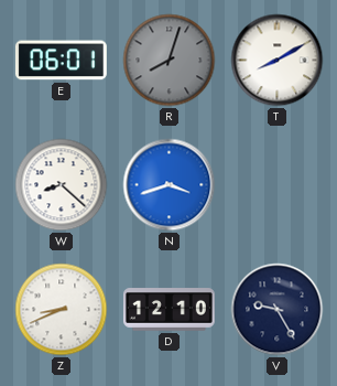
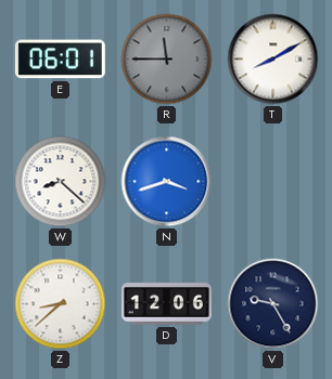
R: 8:03 -> 11:45
Z: 8:41 -> 8:38
D: 12:10 -> 12:06
